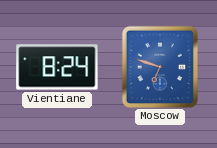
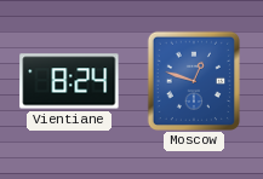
Moscow: 6:48 -> 12:48
